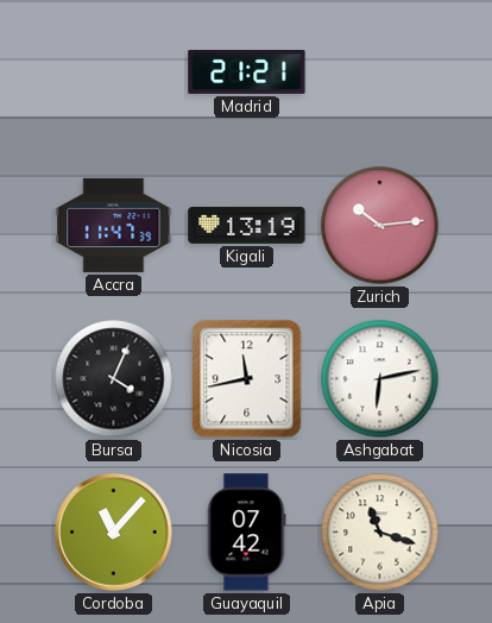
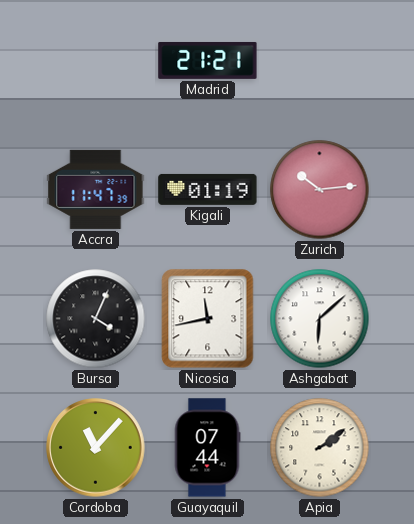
Kigali: 13:19 -> 01:19
Ashgabat: 6:13 -> 6:08
Guayaquil: 07:42 -> 07:44
Apia: 11:18 -> 2:09
